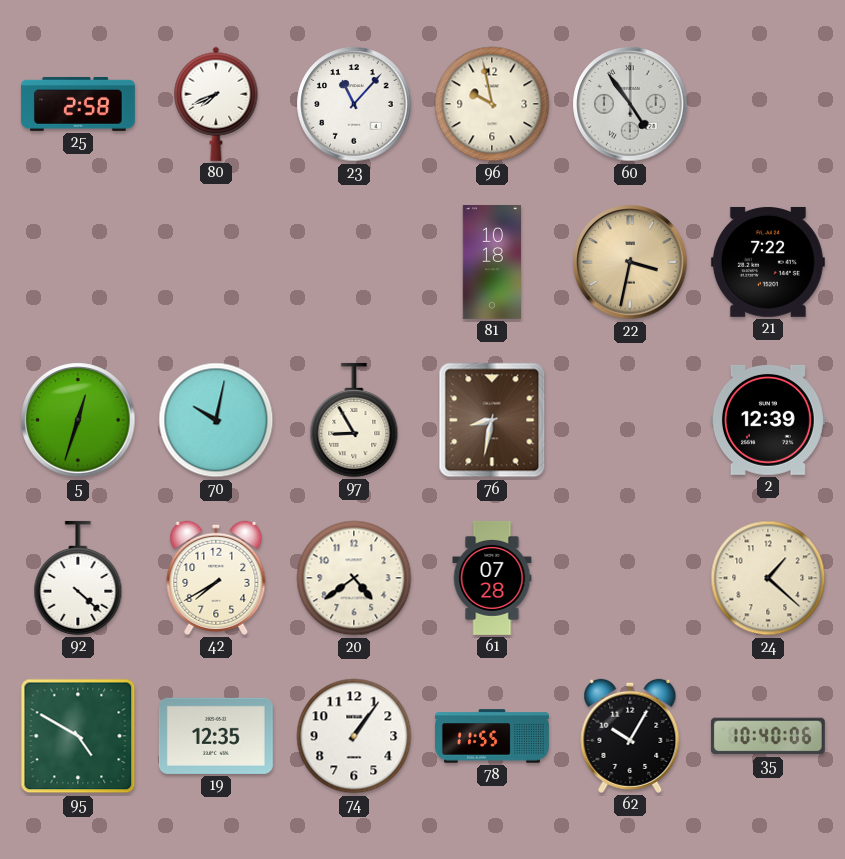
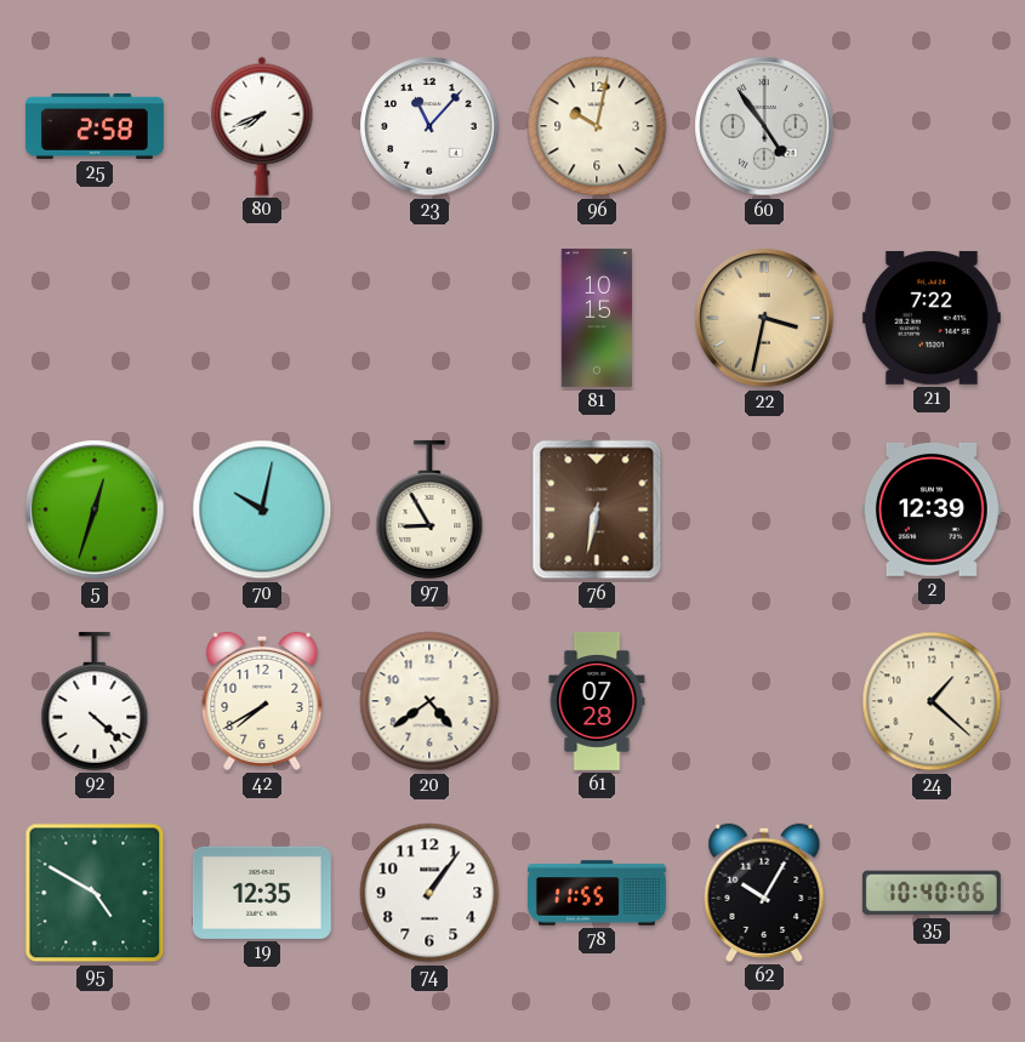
96: 9:58 -> 10:02
81: 10:18 -> 10:15
76: 8:32 -> 6:32
